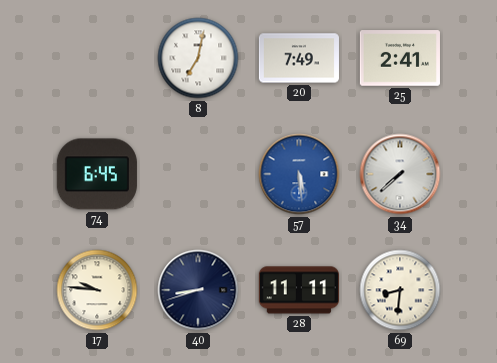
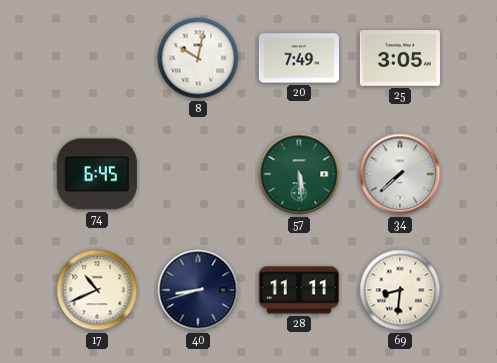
8: 7:02 -> 10:02
25: 2:41 -> 3:05
57 dial: blue -> green
17: 9:46 -> 10:41
